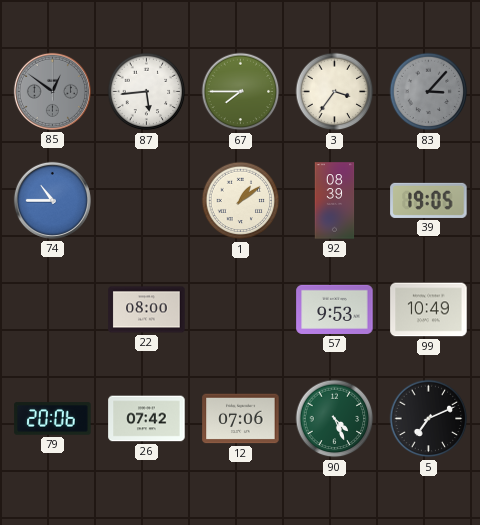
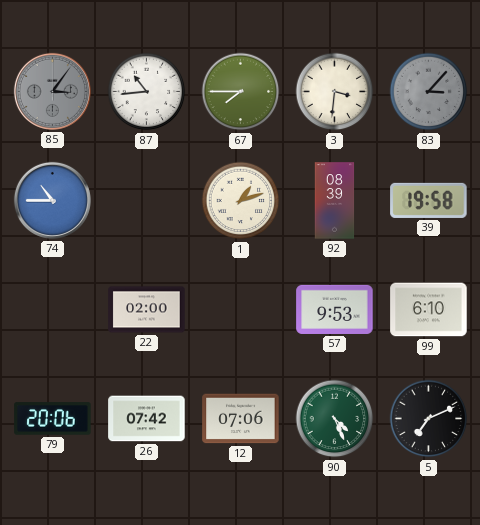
85: 12:51 -> 3:06
87: 5:44 -> 10:44
3: 3:36 -> 3:31
1: 1:09 -> 1:12
39: 19:05 -> 19:58
22: 08:00 -> 02:00
99: 10:49 -> 6:10
